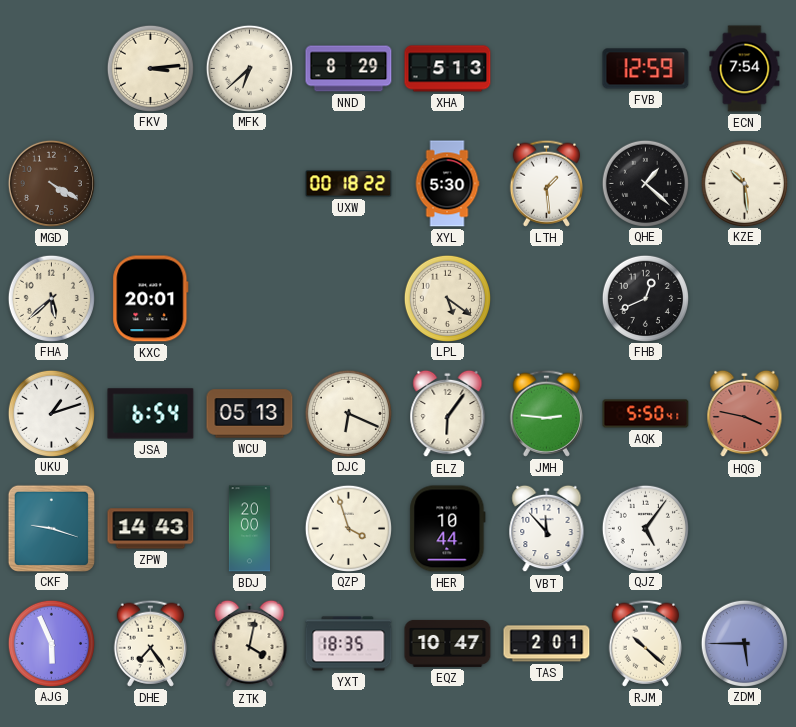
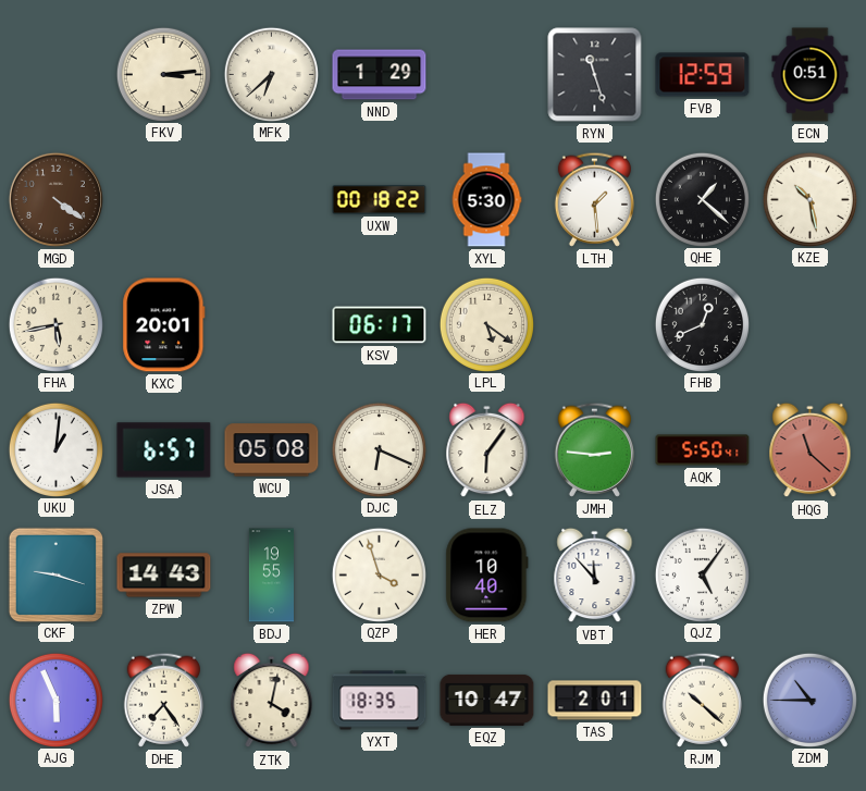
NND: 8:29 -> 1:29
XHA: 5:13 -> none
RYN: none -> 11:27
ECN: 7:54 -> 0:51
MGD: 4:20 -> 4:21
KZE: 10:29 -> 10:28
FHA: 5:38 -> 5:43
KSV: none -> 06:17
UKU: 1:12 -> 1:01
JSA: 6:54 -> 6:57
WCU: 05:13 -> 05:08
HQG: 3:47 -> 11:22
BDJ: 20:00 -> 19:55
HER: 10:44 -> 10:40
ZDM: 5:45 -> 10:45
